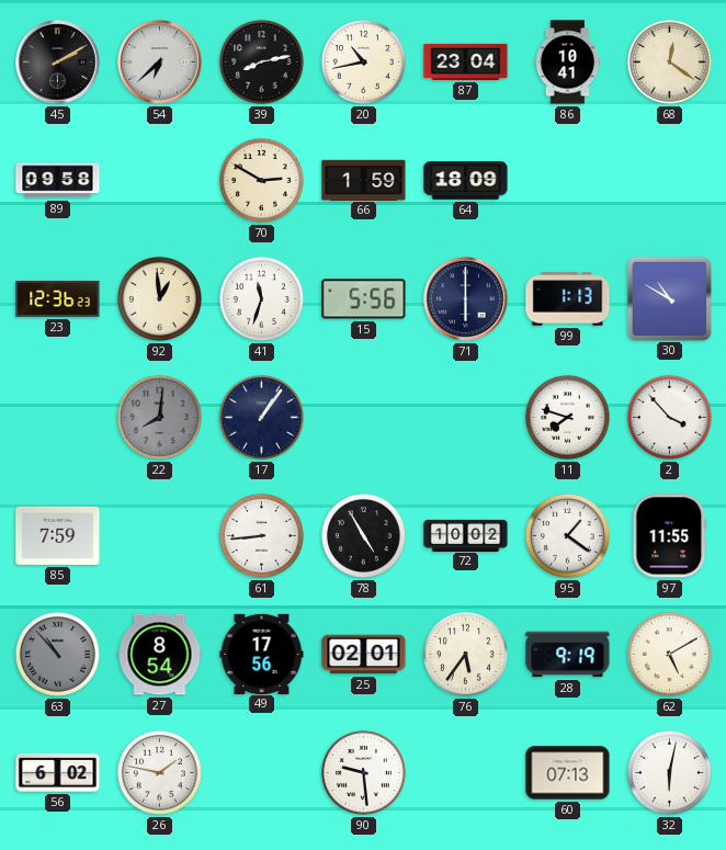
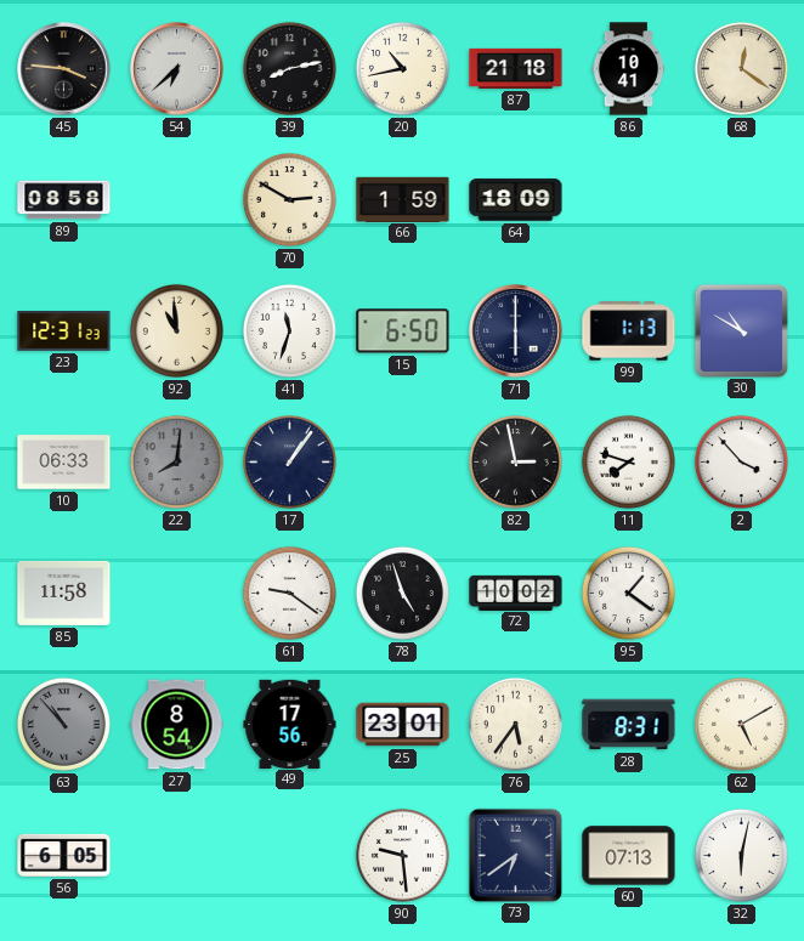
45: 2:10 -> 3:46
87: 23:04 -> 21:18
89: 09:58 -> 08:58
23: 12:36 -> 12:31
92: 12:59 -> 10:59
15: 5:56 -> 6:50
10: none -> 06:33
82: none -> 2:58
85: 7:59 -> 11:58
61: 8:44 -> 9:21
78: 4:55 -> 4:57
97: 11:55 -> none
25: 02:01 -> 23:01
28: 9:19 -> 8:31
56: 6:02 -> 6:05
26: 1:47 -> none
73: none -> 6:39
